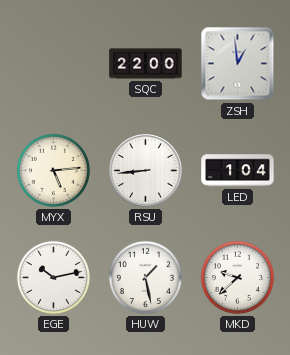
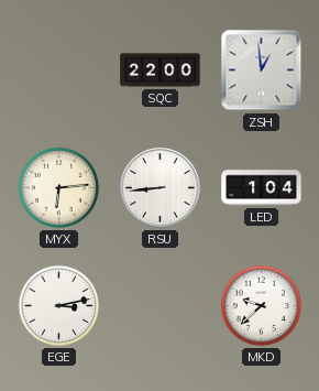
MYX: 5:14 -> 6:14
EGE: 10:13 -> 3:13
HUW: 1:28 -> none
